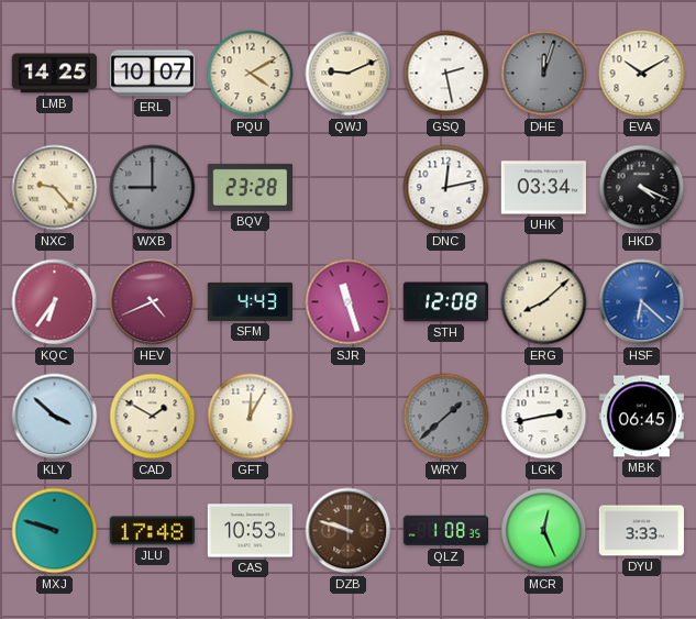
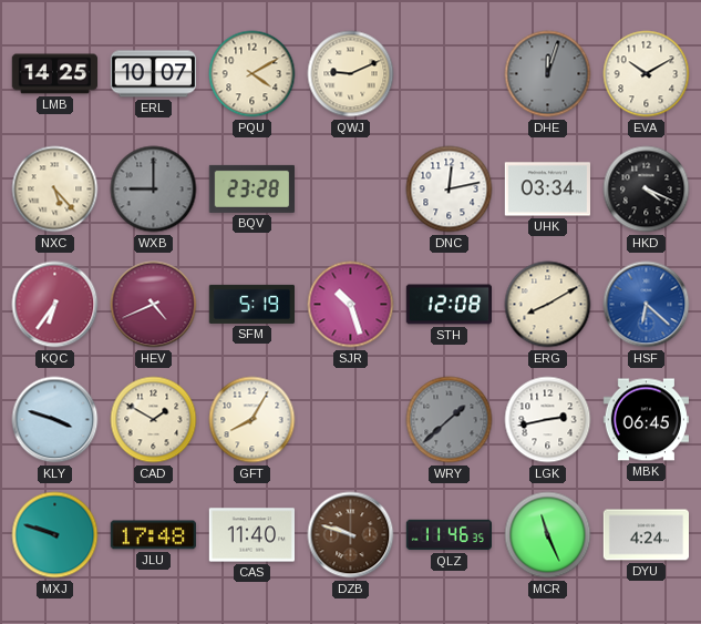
GSQ: 2:28 -> none
NXC: 9:23 -> 5:23
SFM: 4:43 -> 5:19
SJR: 11:27 -> 10:27
ERG: 8:08 -> 8:10
KLY: 3:52 -> 3:48
GFT: 12:05 -> 8:05
CAS: 10:53 -> 11:40
QLZ: 1:08 -> 11:46
MCR: 12:26 -> 11:26
DYU: 3:33 -> 4:24
